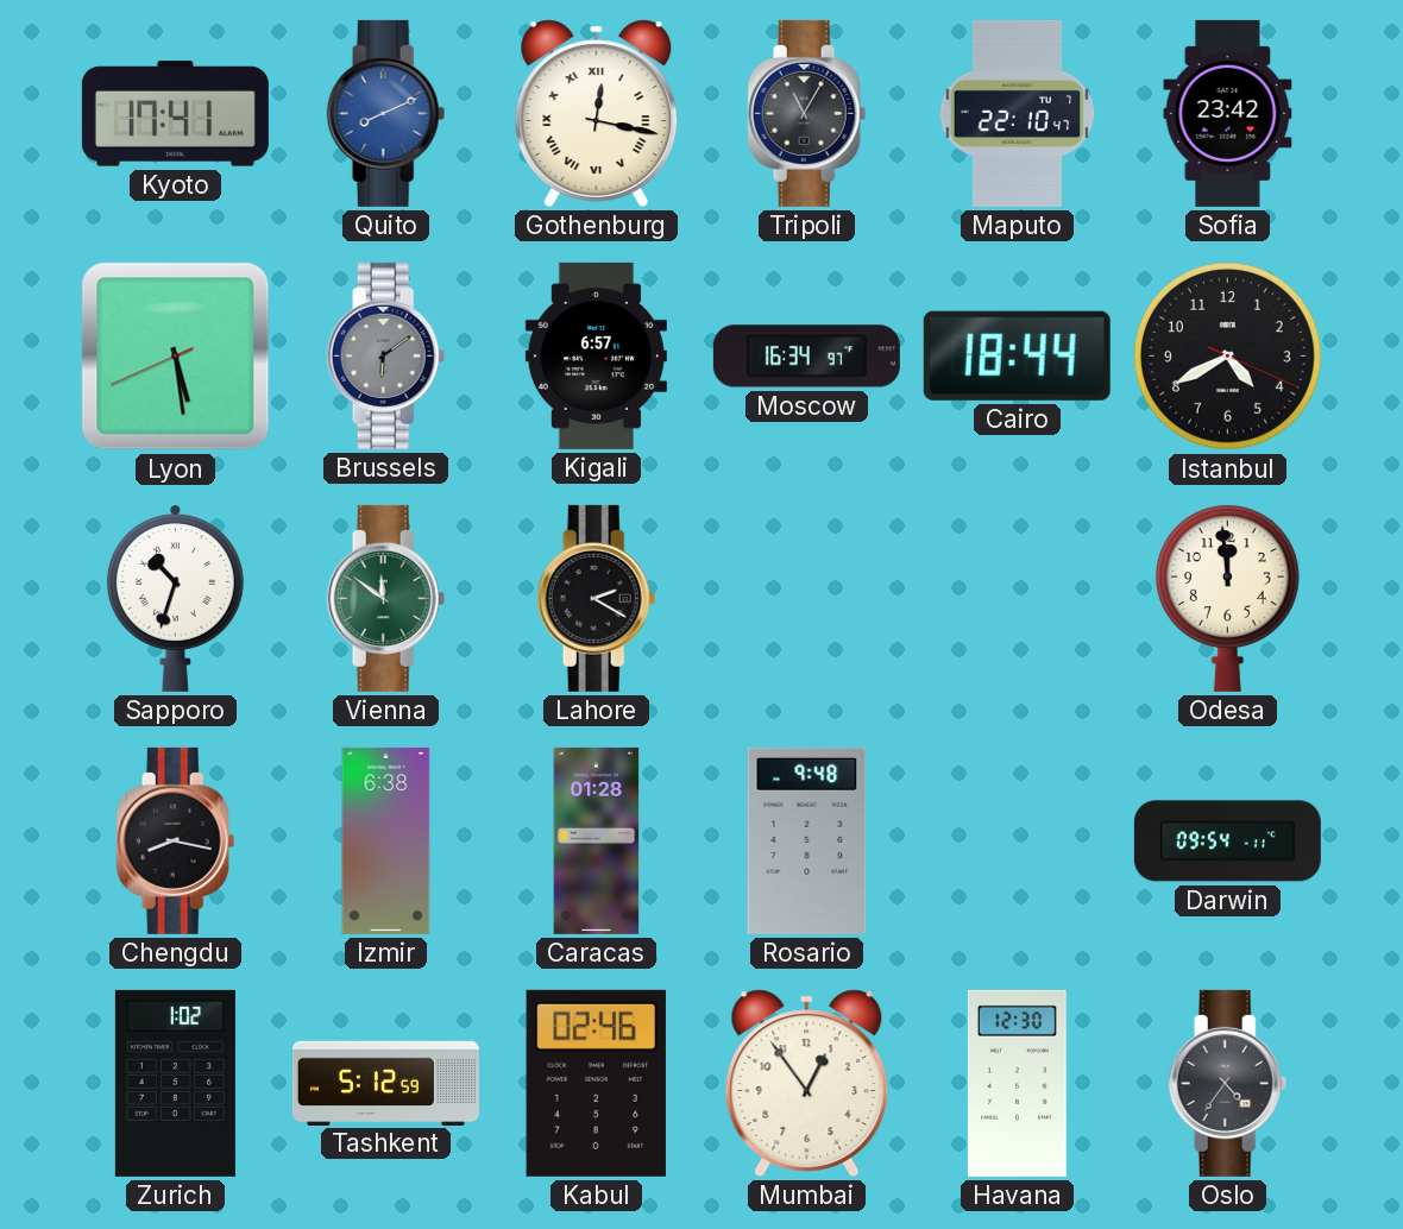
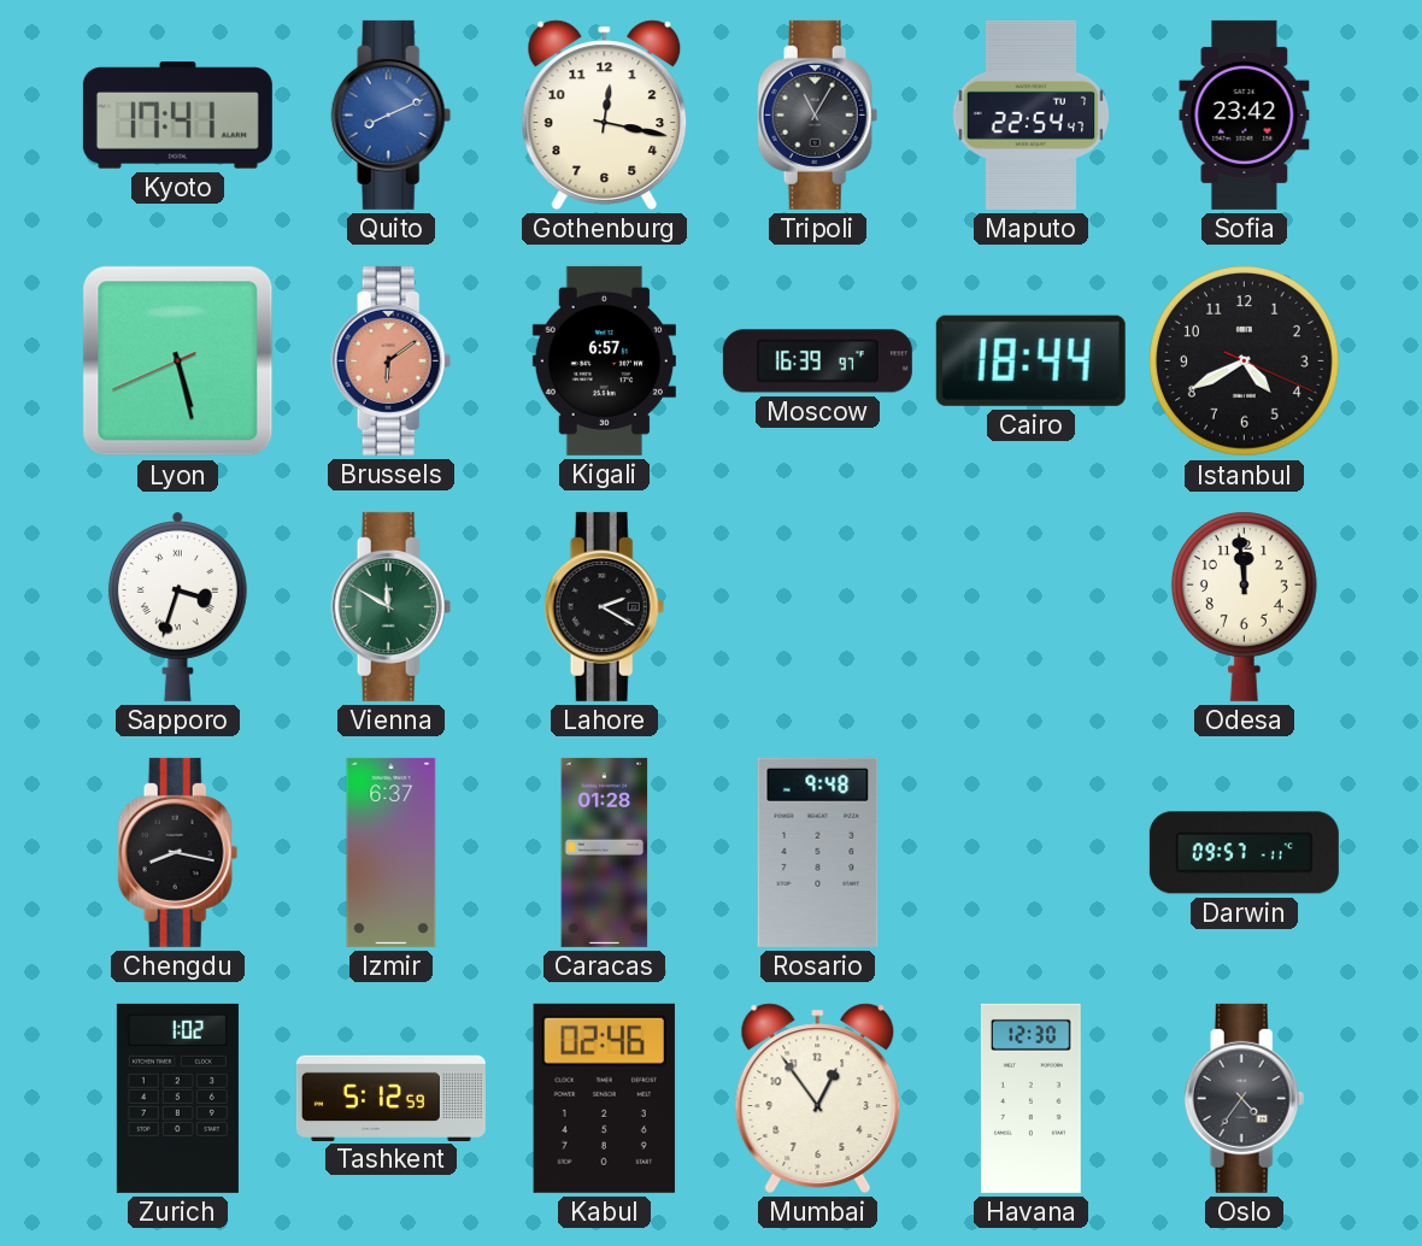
Gothenburg numerals: Roman -> Arabic
Maputo: 22:10 -> 22:54
Lyon: 5:28 -> 5:27
Brussels dial: grey -> salmon
Moscow: 16:34 -> 16:39
Sapporo: 10:33 -> 3:33
Vienna: 11:51 -> 11:50
Izmir: 6:38 -> 6:37
Darwin: 09:54 -> 09:57
